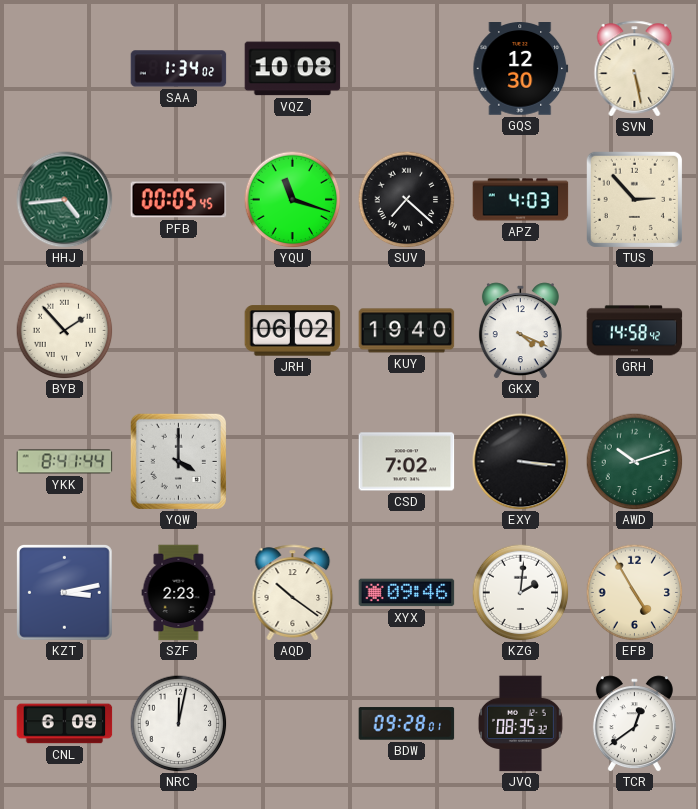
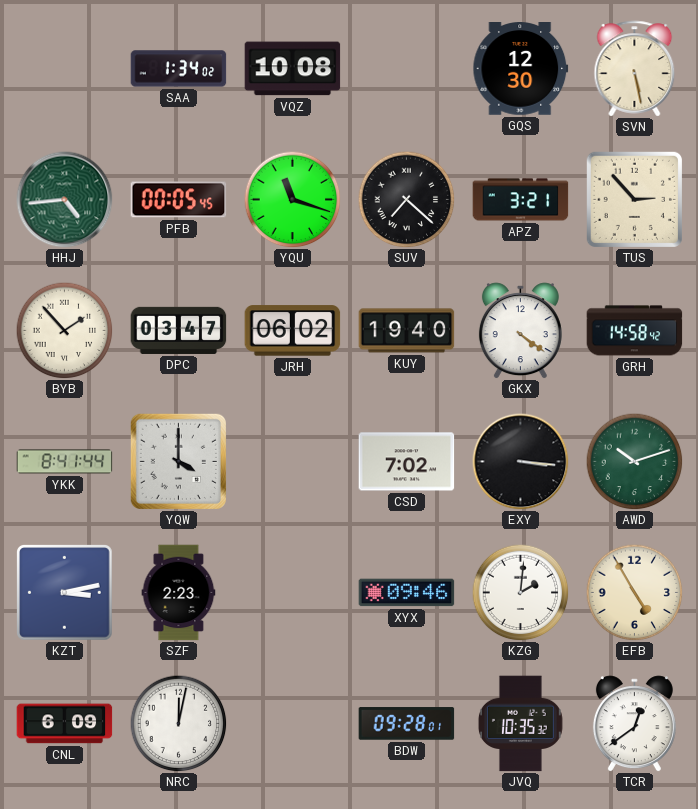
APZ: 4:03 -> 3:21
DPC: none -> 03:47
GKX: 4:19 -> 4:21
AQD: 10:21 -> none
JVQ: 08:35 -> 10:35
